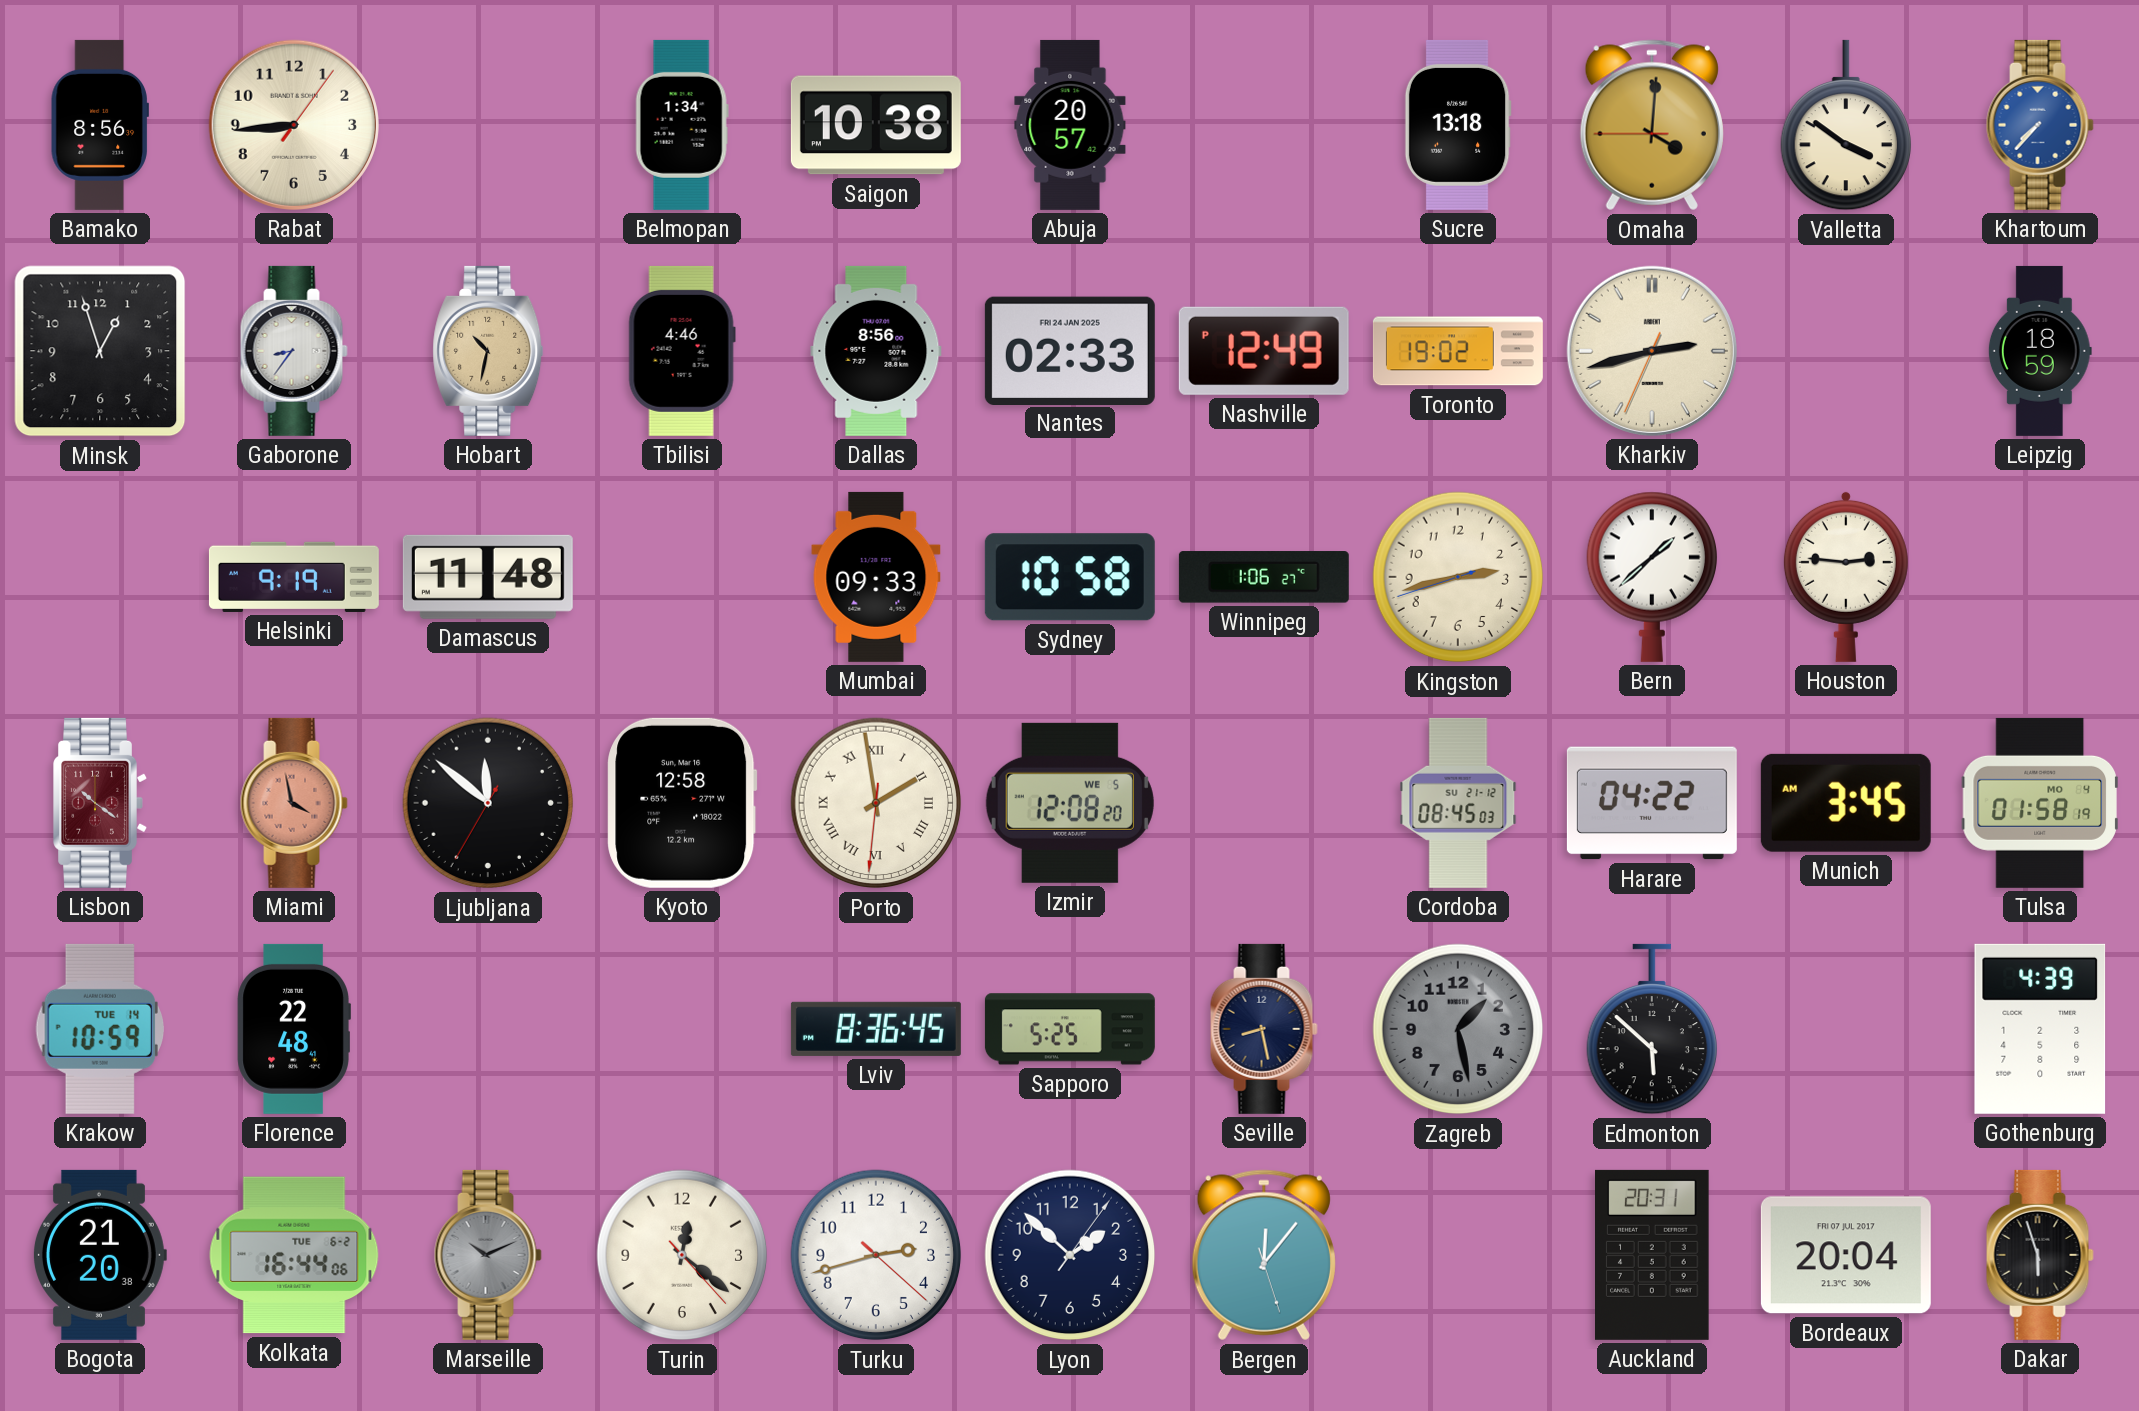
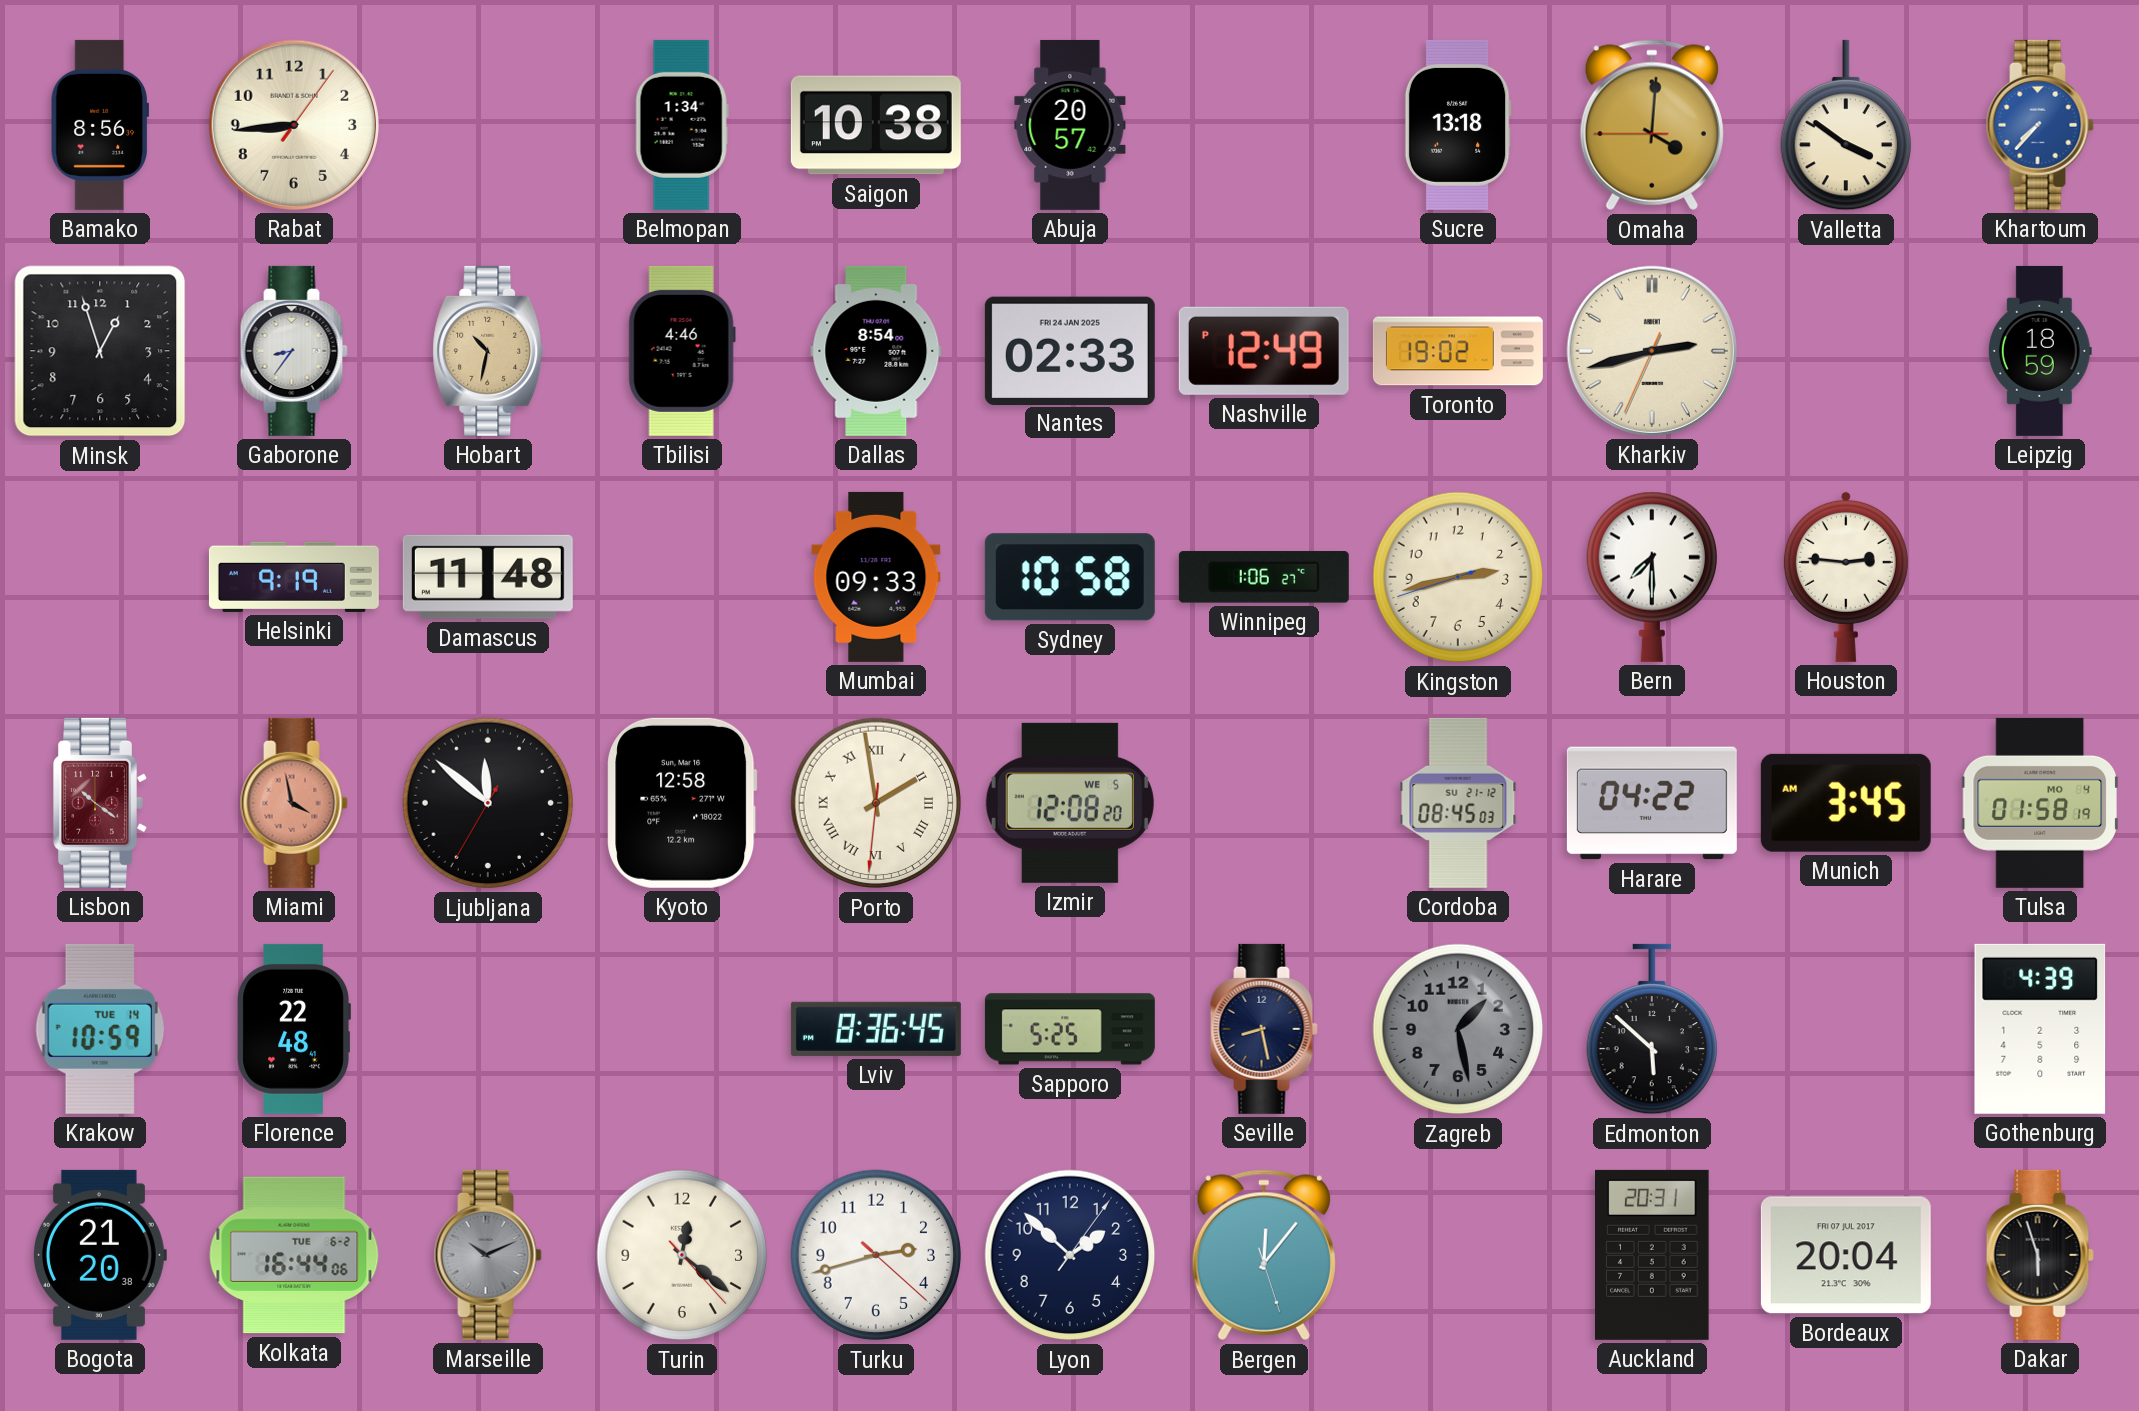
Dallas: 8:56 -> 8:54
Bern: 1:38 -> 7:30
